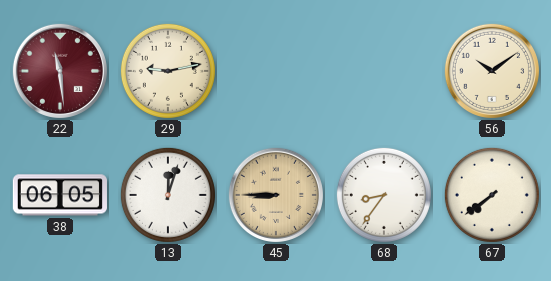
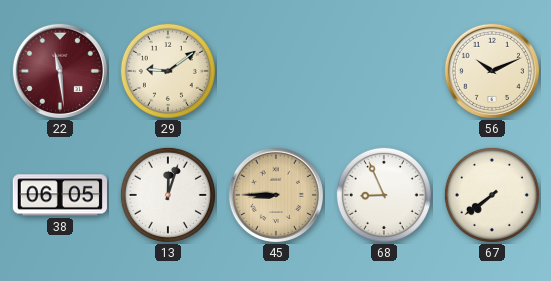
29: 9:13 -> 9:09
56: 10:09 -> 10:11
68: 8:36 -> 8:56
